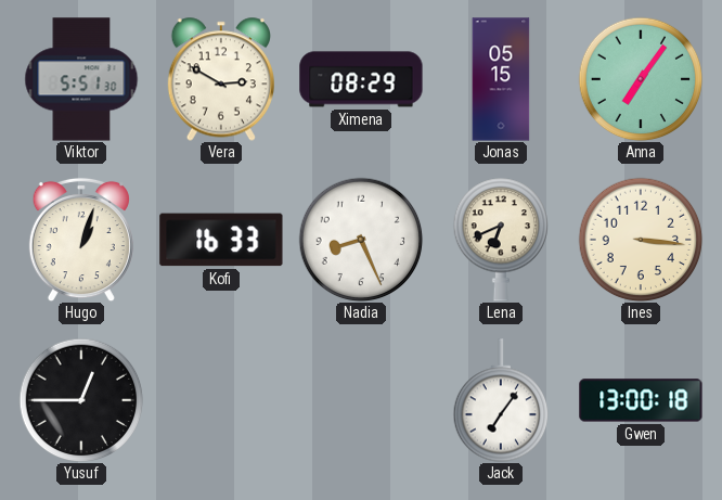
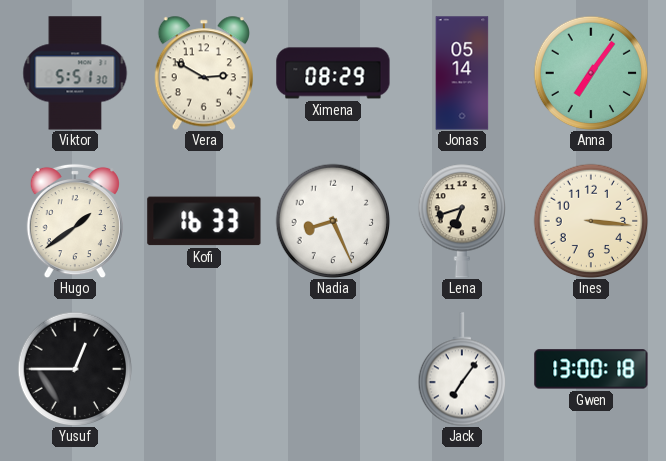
Jonas: 05:15 -> 05:14
Hugo: 1:03 -> 1:39
Lena: 6:41 -> 6:42
